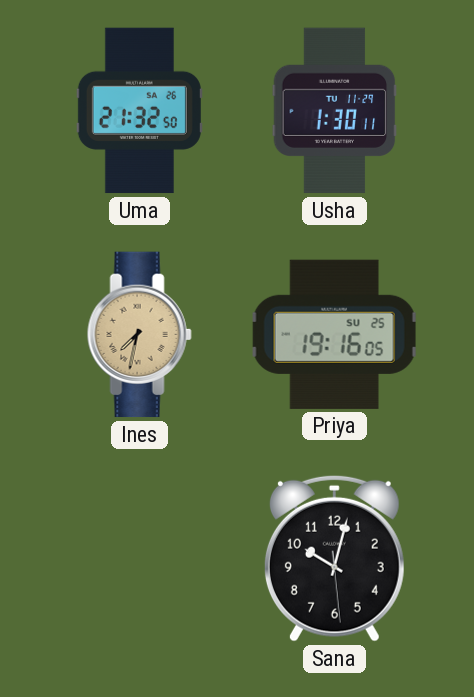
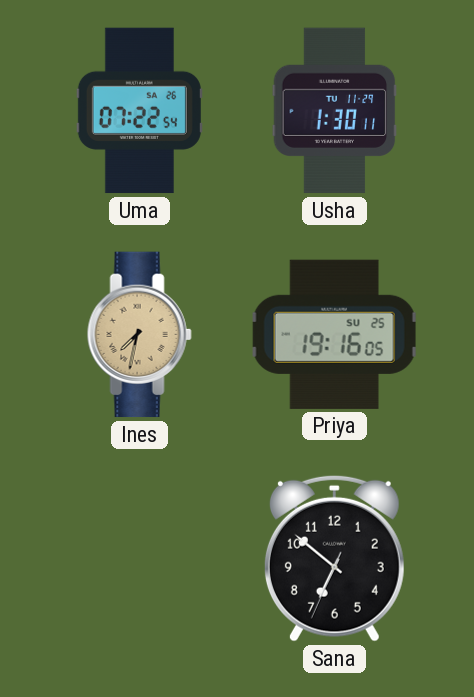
Uma: 21:32 -> 07:22
Sana: 10:02 -> 6:51
